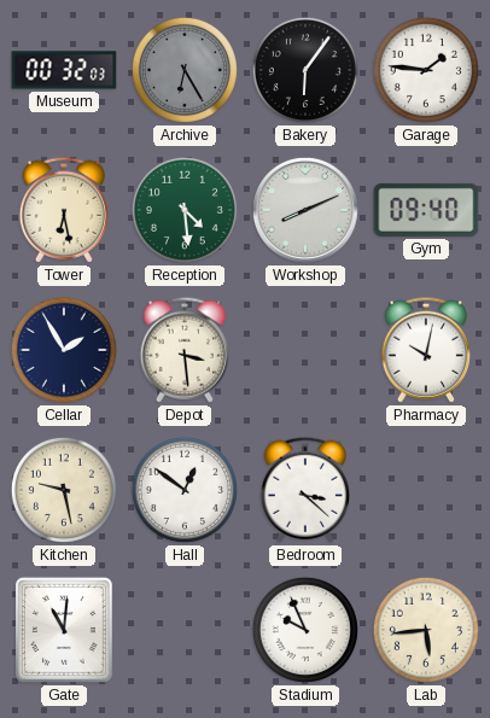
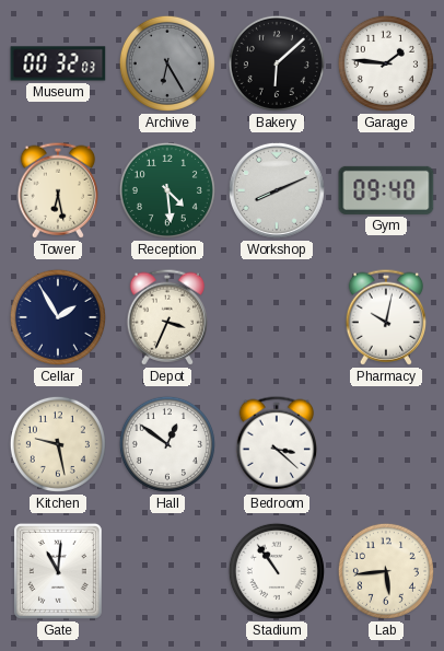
Bakery: 6:06 -> 6:08
Depot: 3:29 -> 3:34
Stadium: 9:56 -> 10:54
